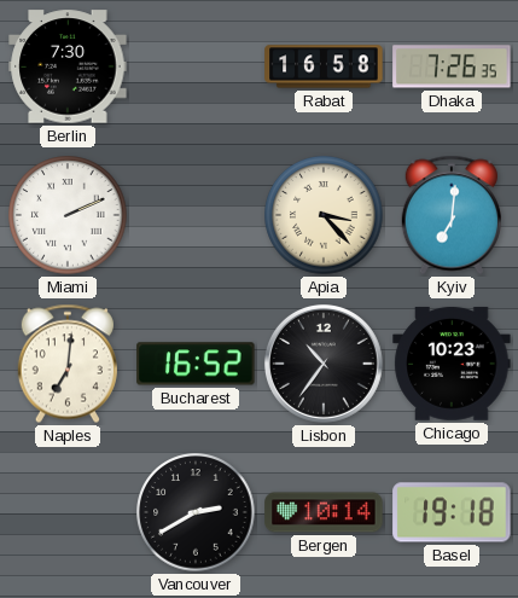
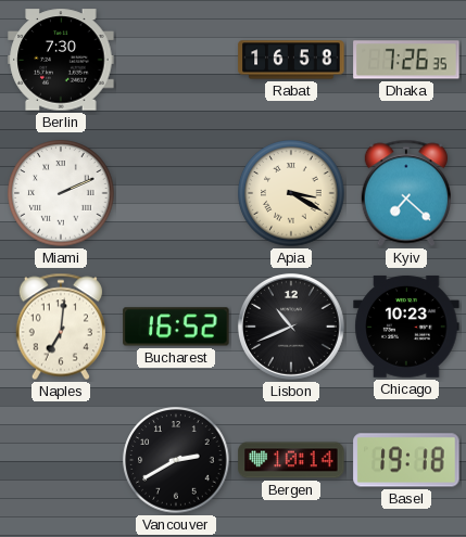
Apia: 3:23 -> 3:20
Kyiv: 7:01 -> 7:22
Lisbon: 10:36 -> 10:41
